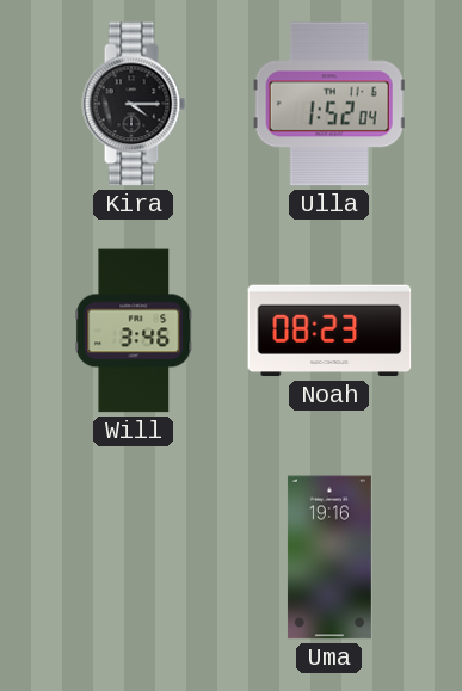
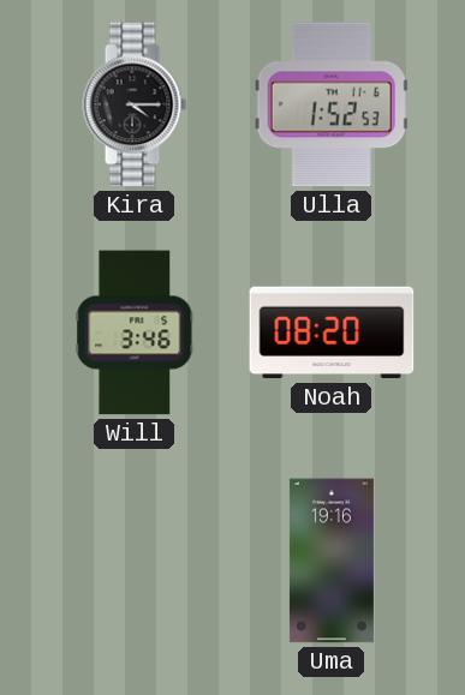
Ulla: 1:52:04 -> 1:52:53
Noah: 08:23 -> 08:20
